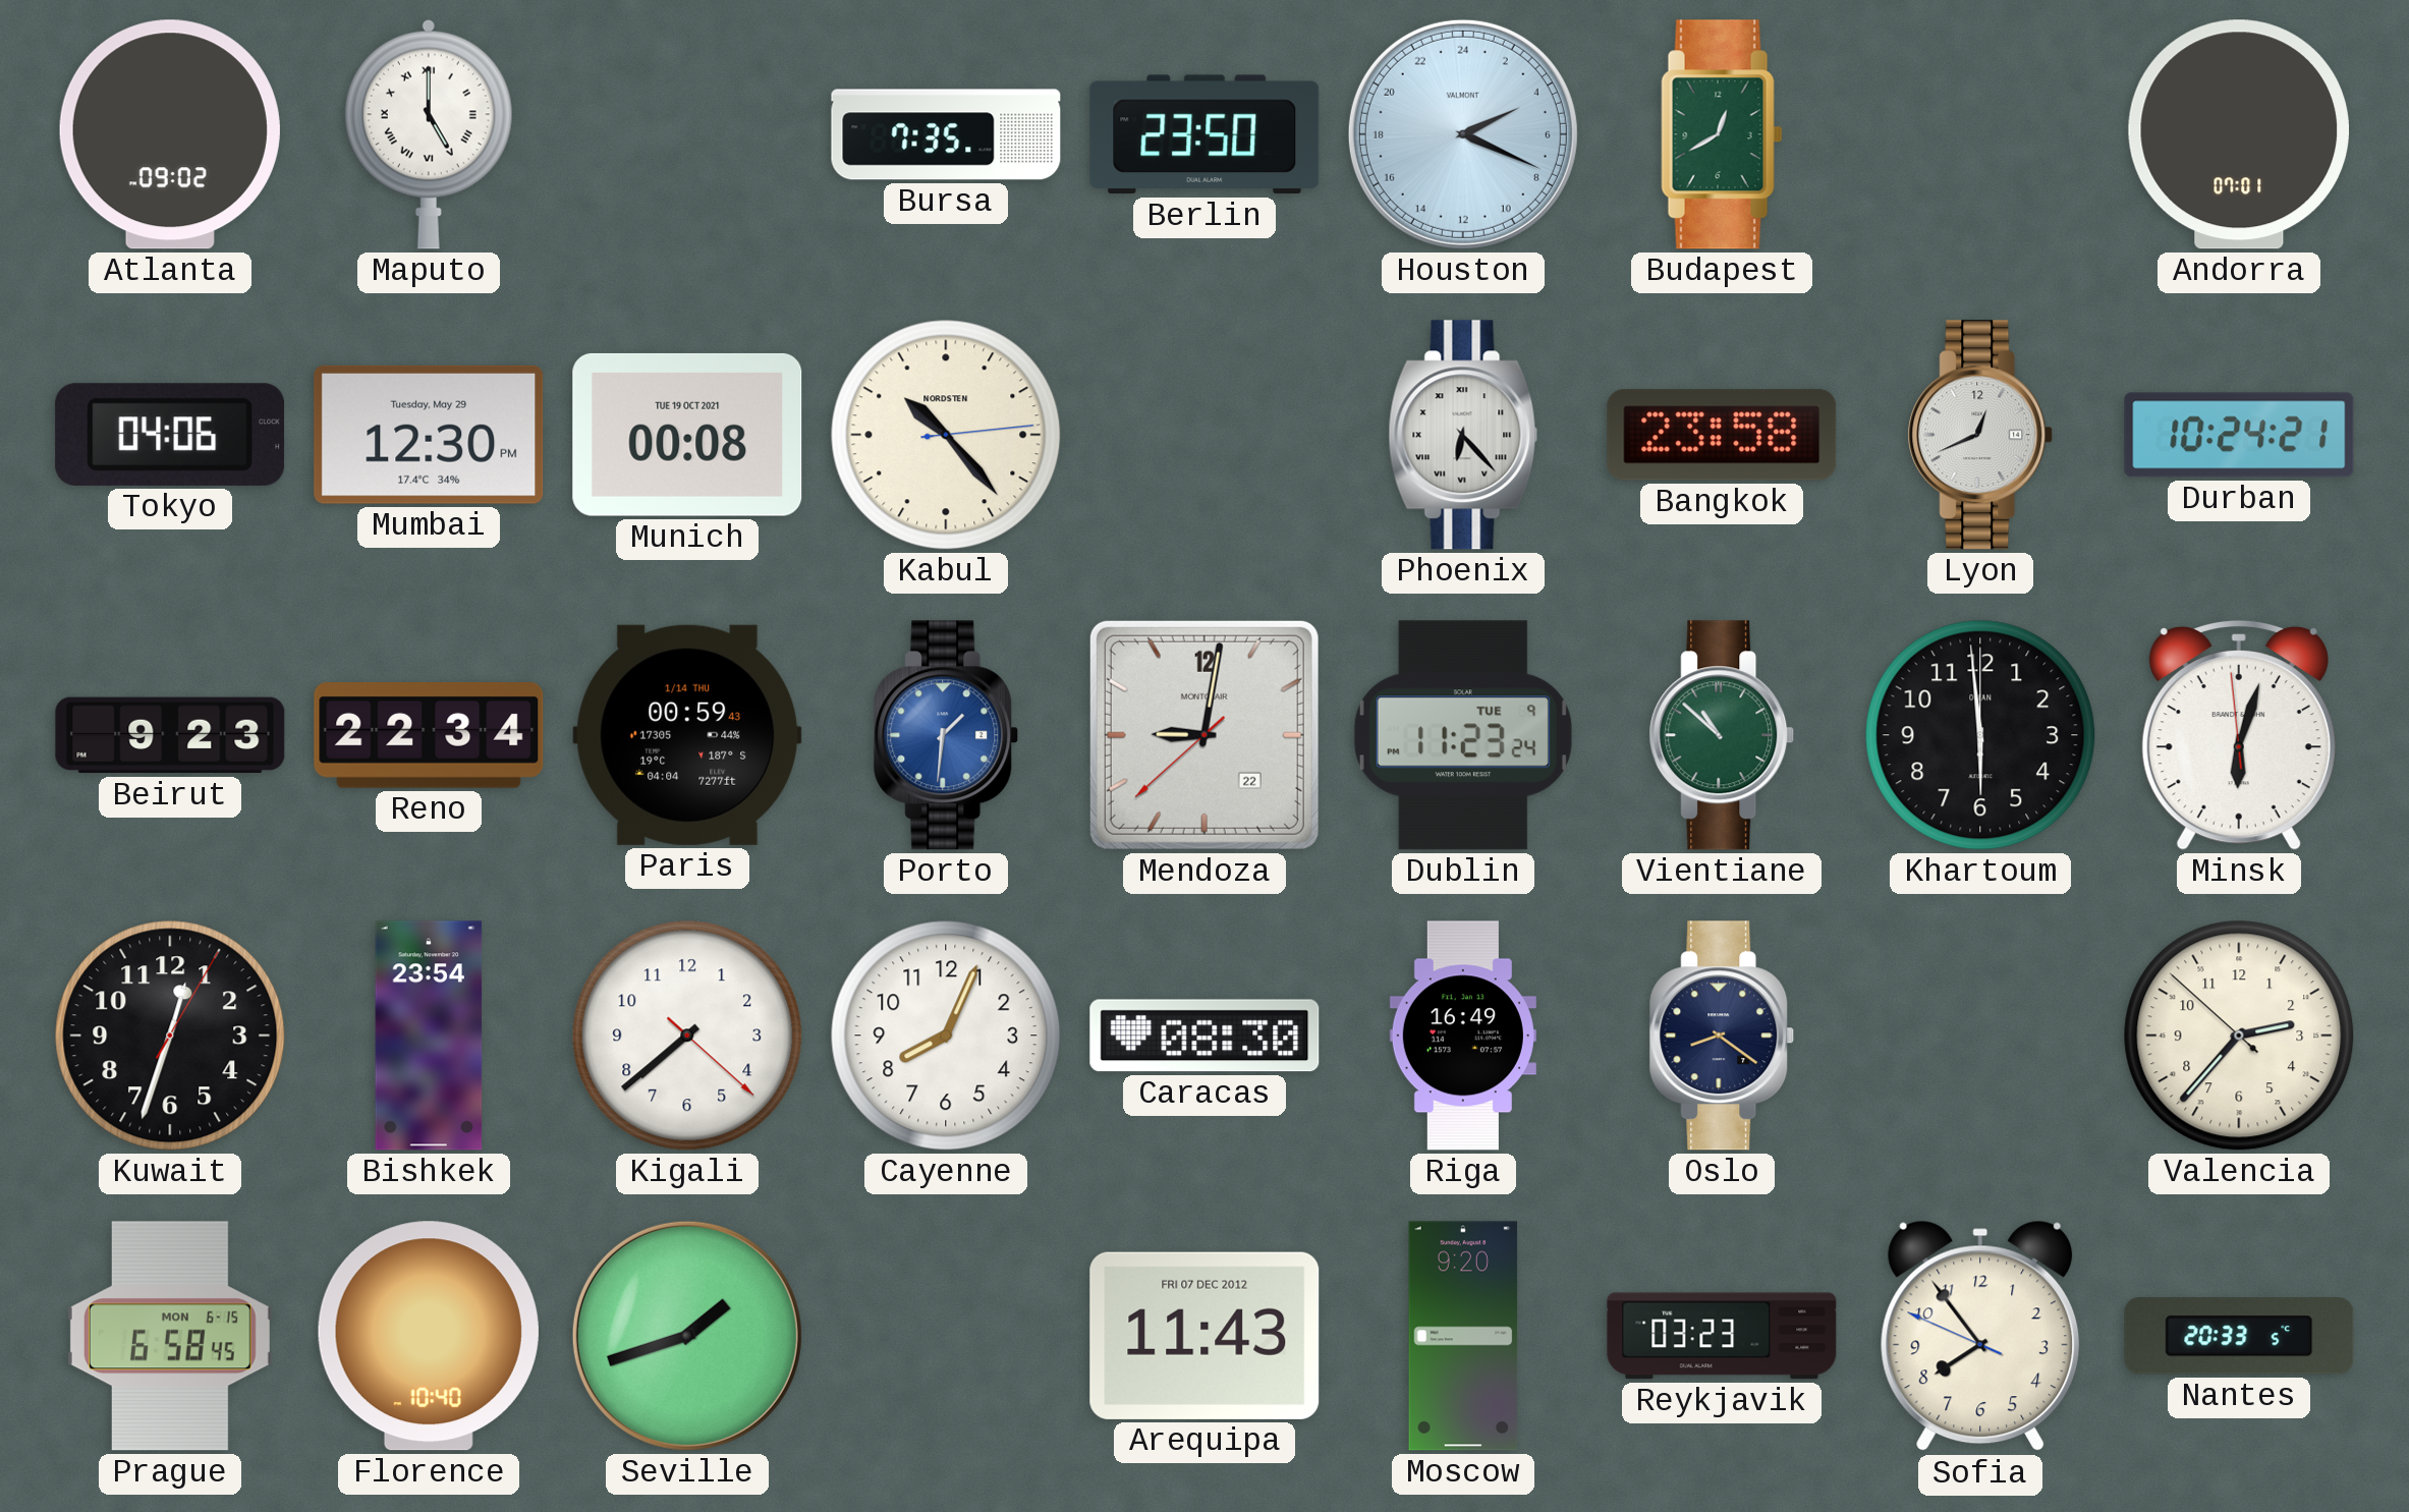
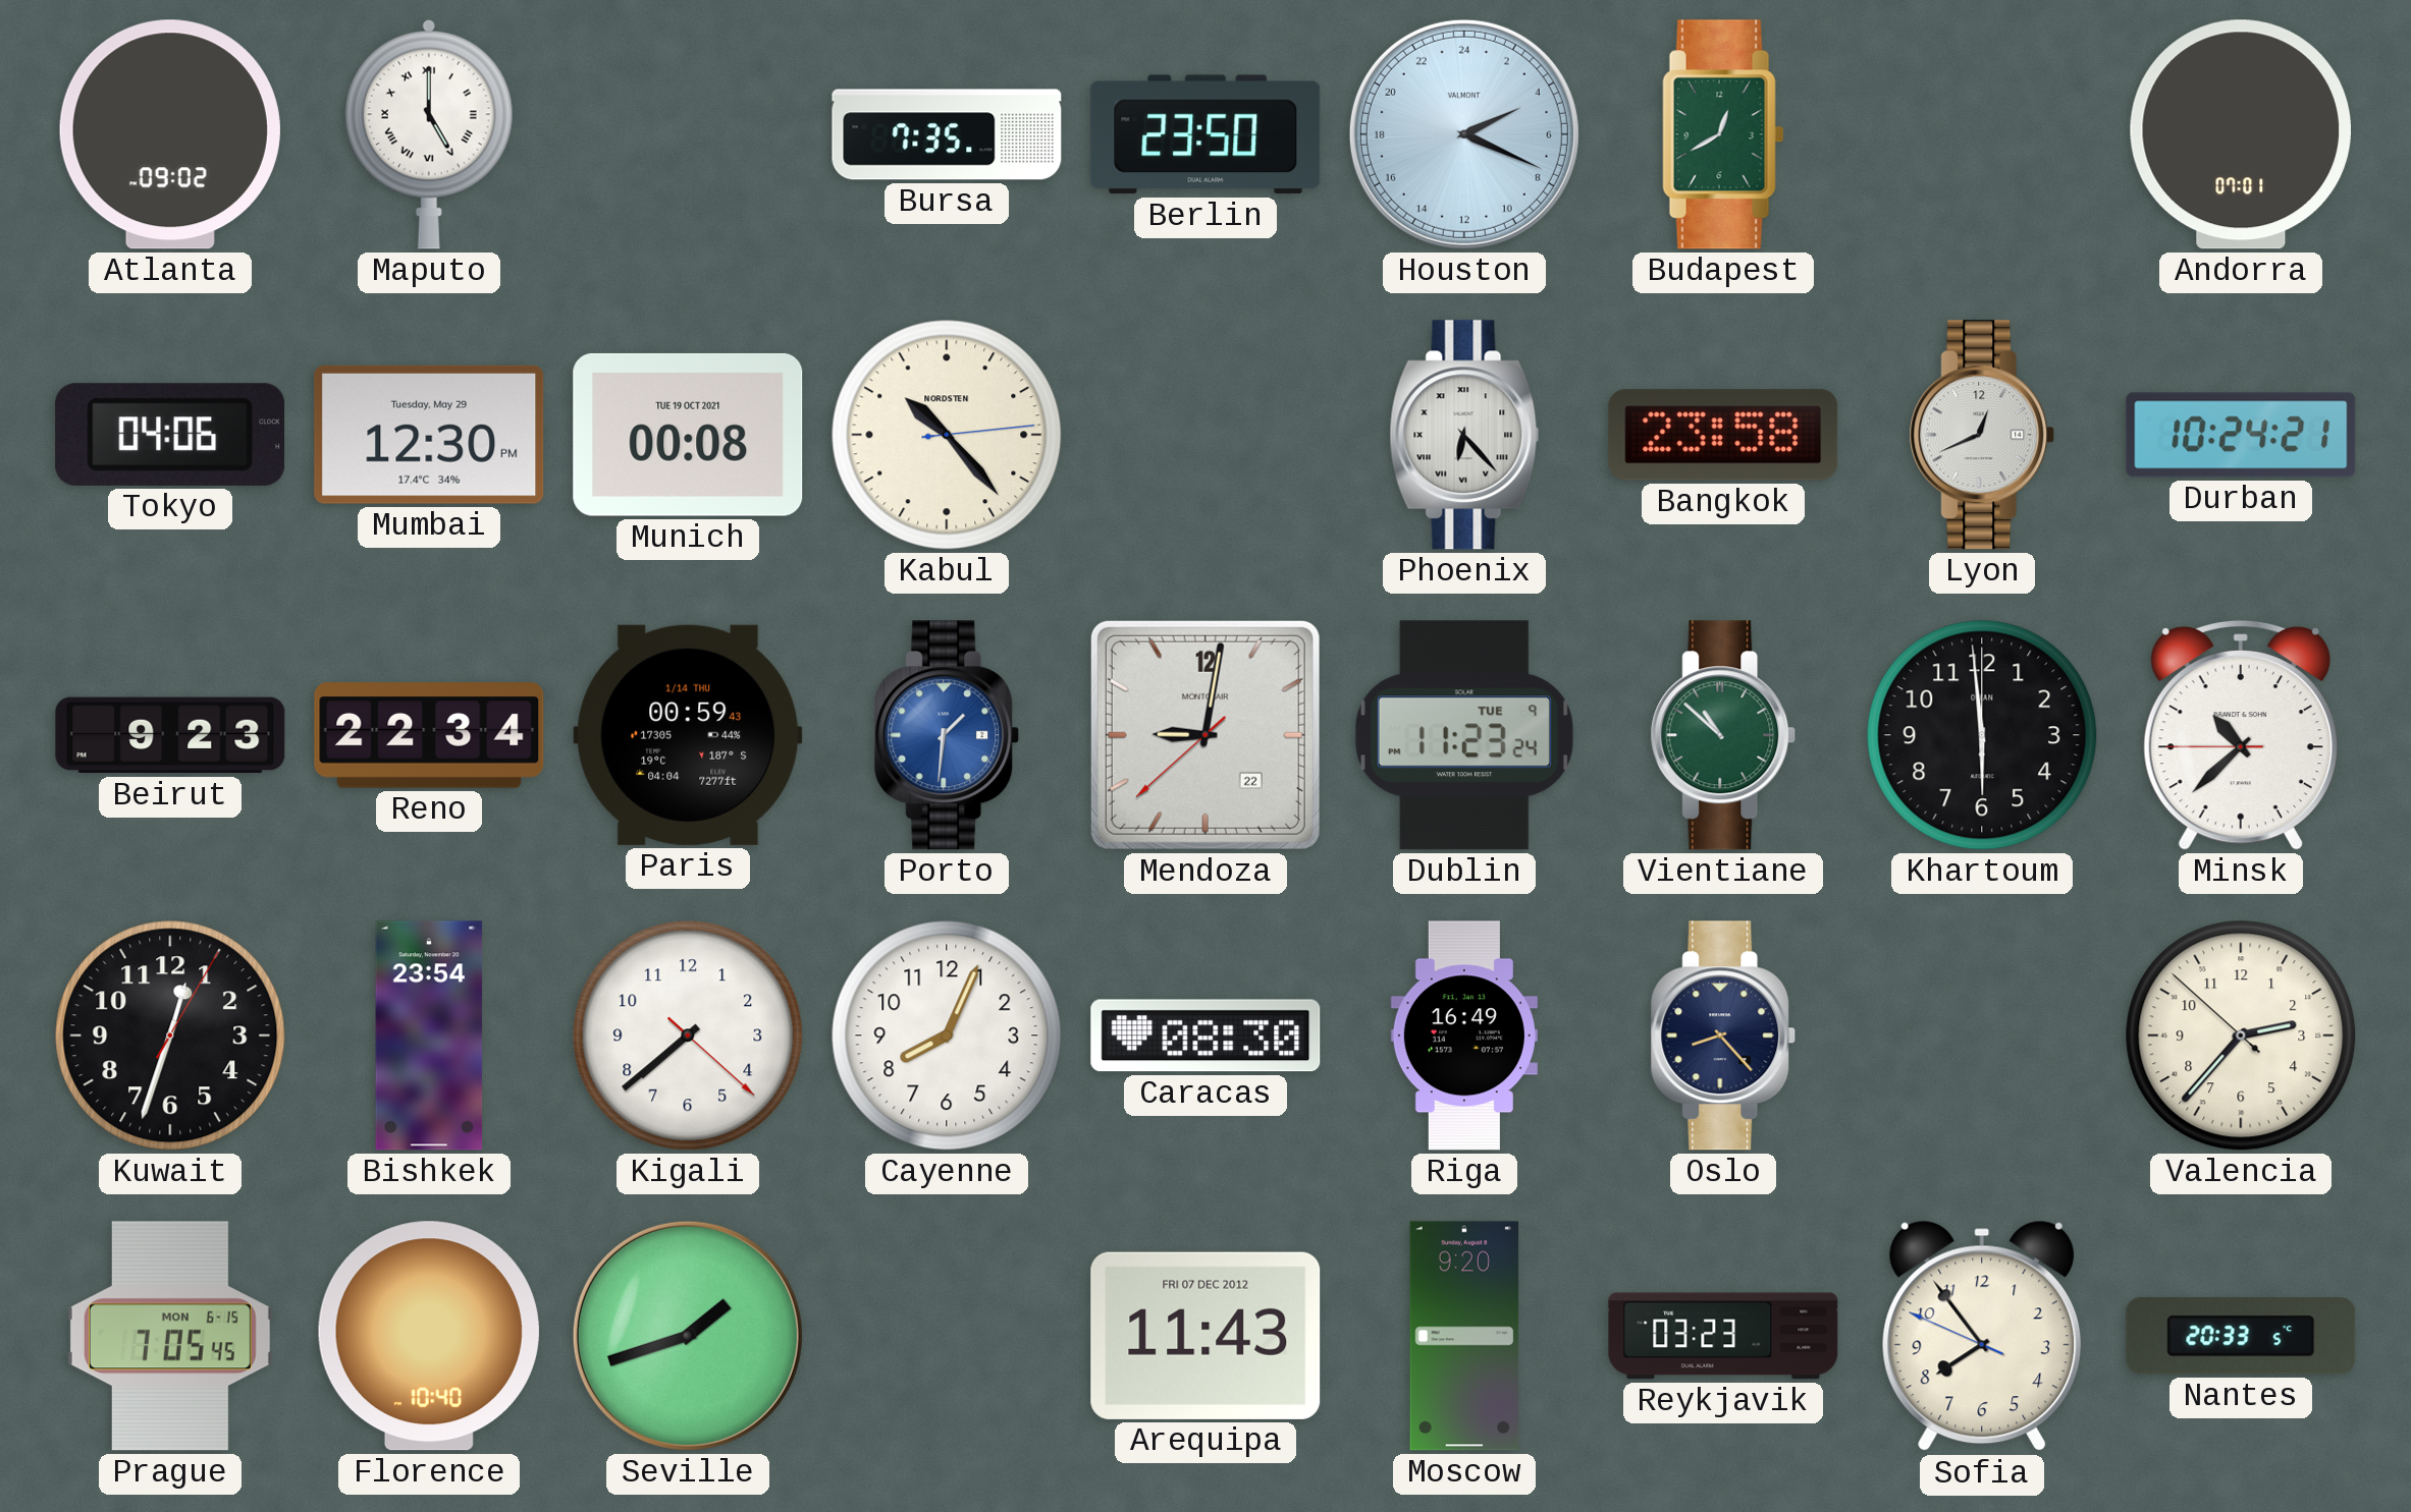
Minsk: 6:02 -> 10:37
Oslo: 8:21 -> 8:23
Prague: 6:58 -> 7:05
